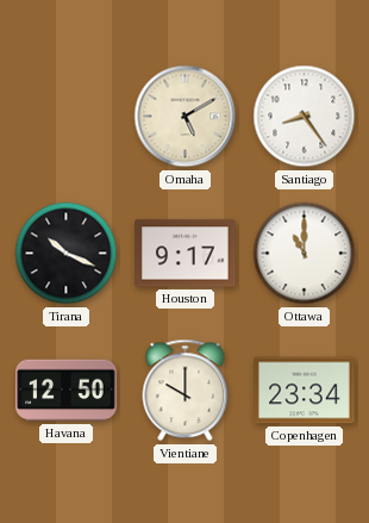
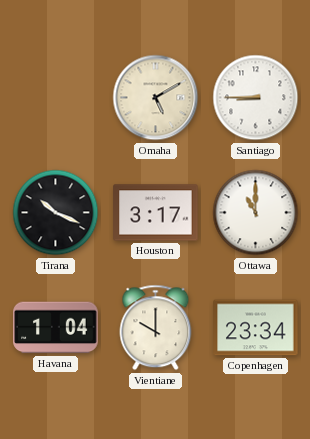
Santiago: 8:24 -> 8:45
Houston: 9:17 -> 3:17
Havana: 12:50 -> 1:04
